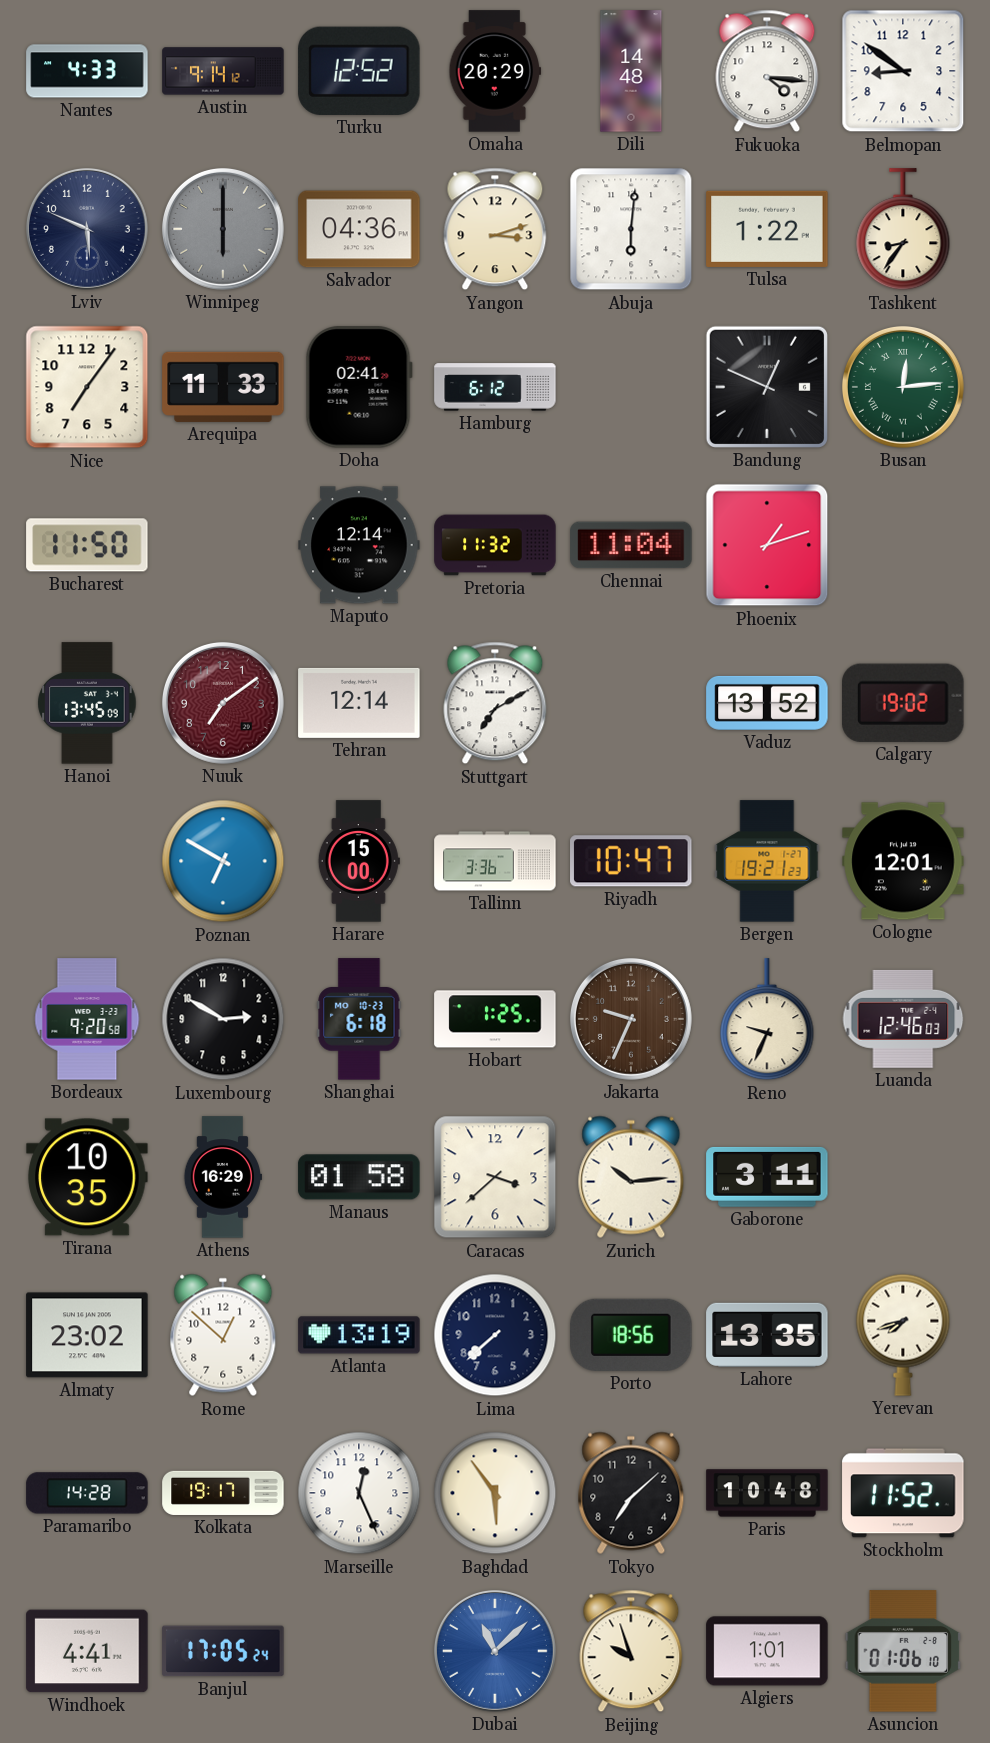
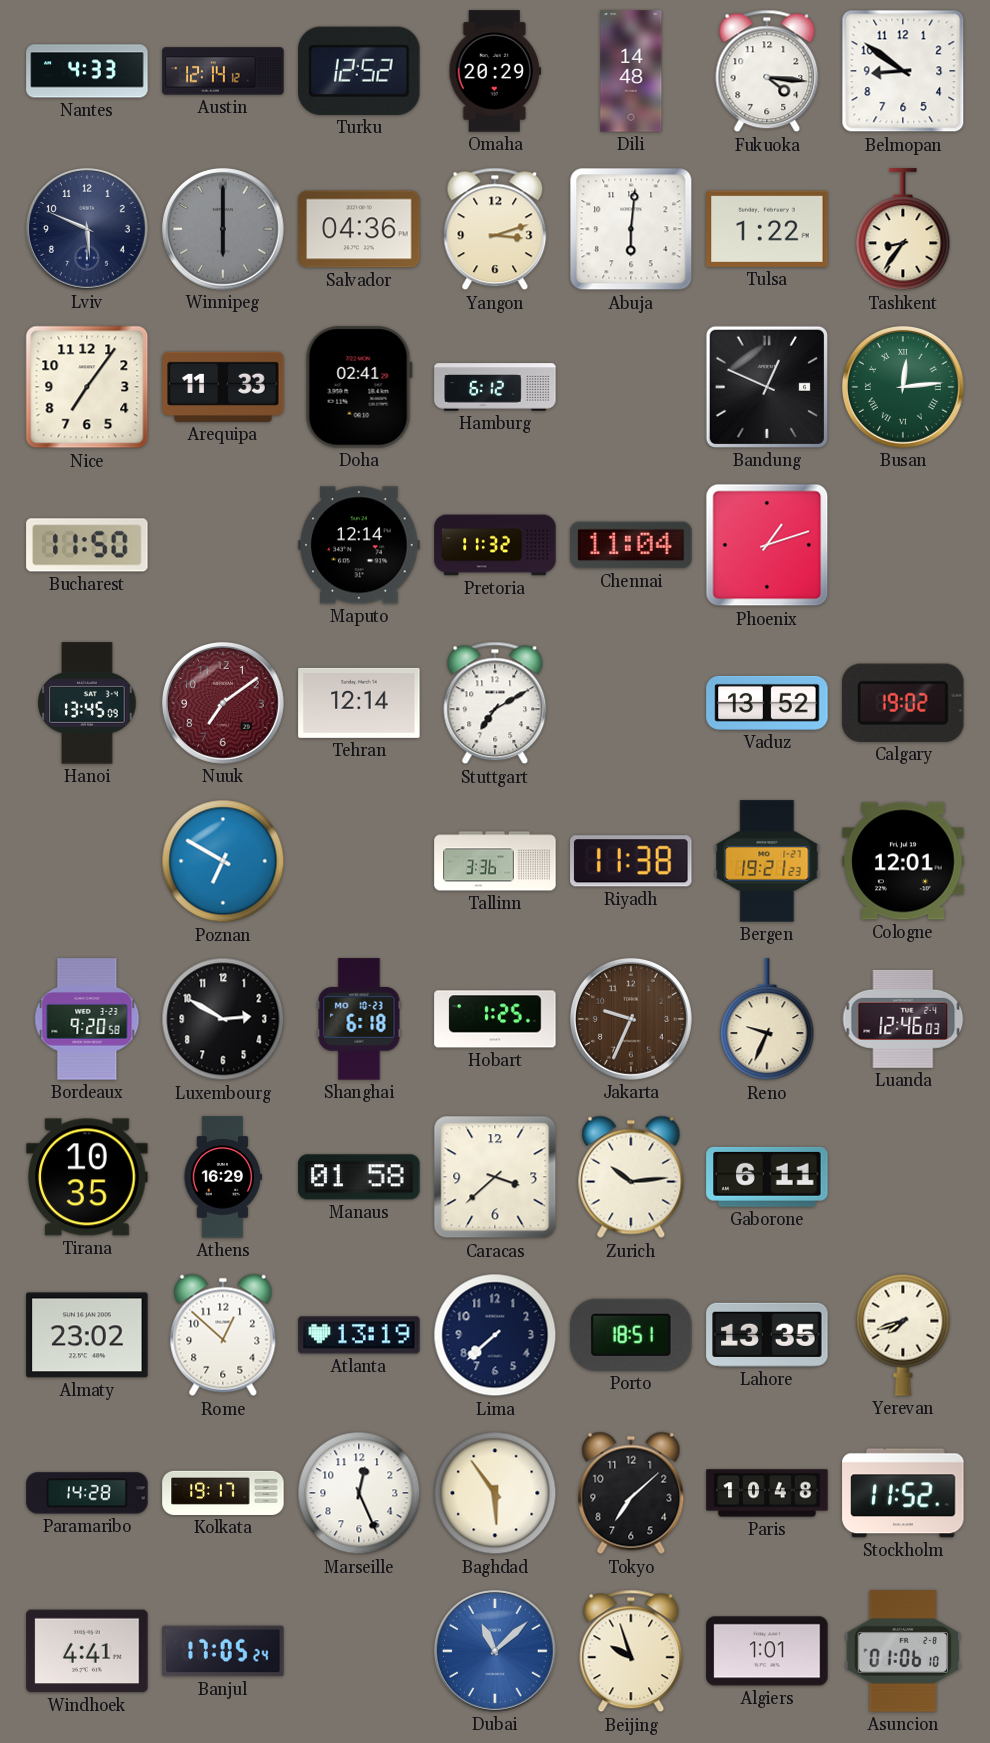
Austin: 9:14 -> 12:14
Harare: 15:00 -> none
Riyadh: 10:47 -> 11:38
Gaborone: 3:11 -> 6:11
Porto: 18:56 -> 18:51
